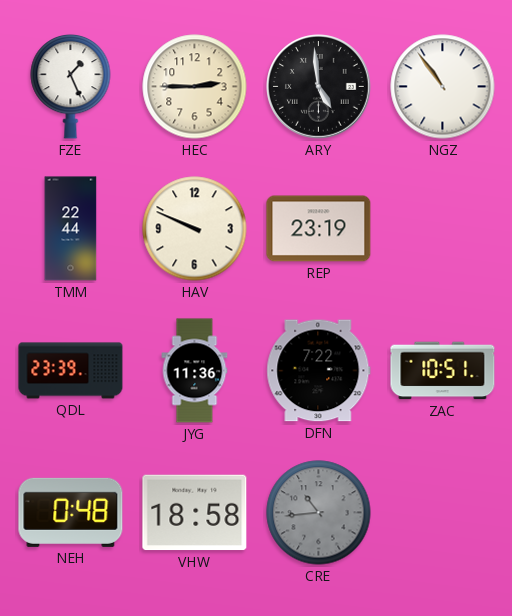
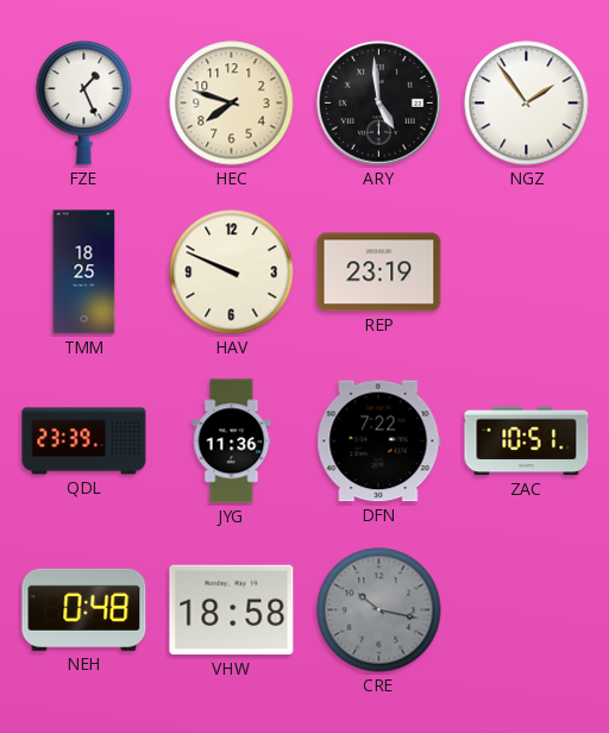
HEC: 2:45 -> 7:48
NGZ: 10:54 -> 1:54
TMM: 22:44 -> 18:25
CRE: 10:44 -> 10:17
